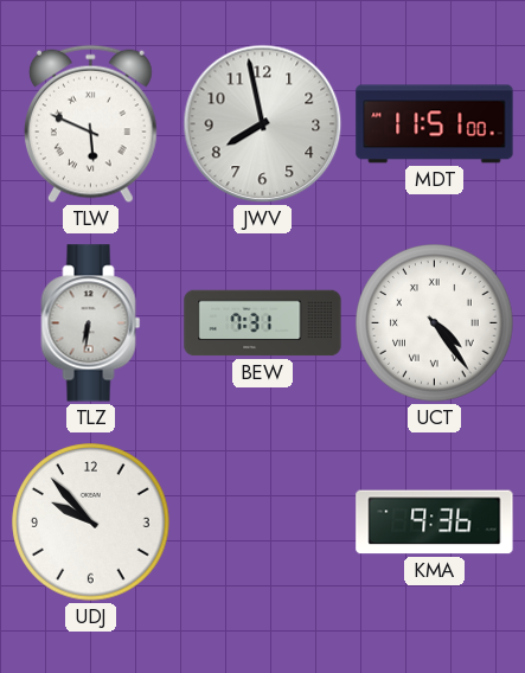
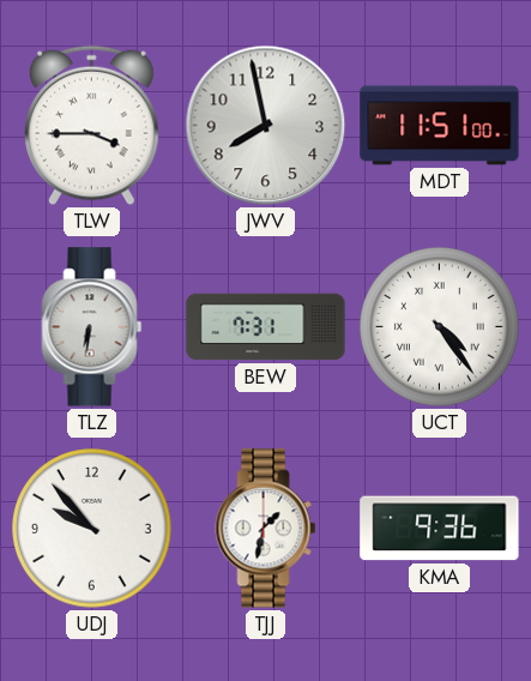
TLW: 5:49 -> 3:45
TJJ: none -> 1:32
